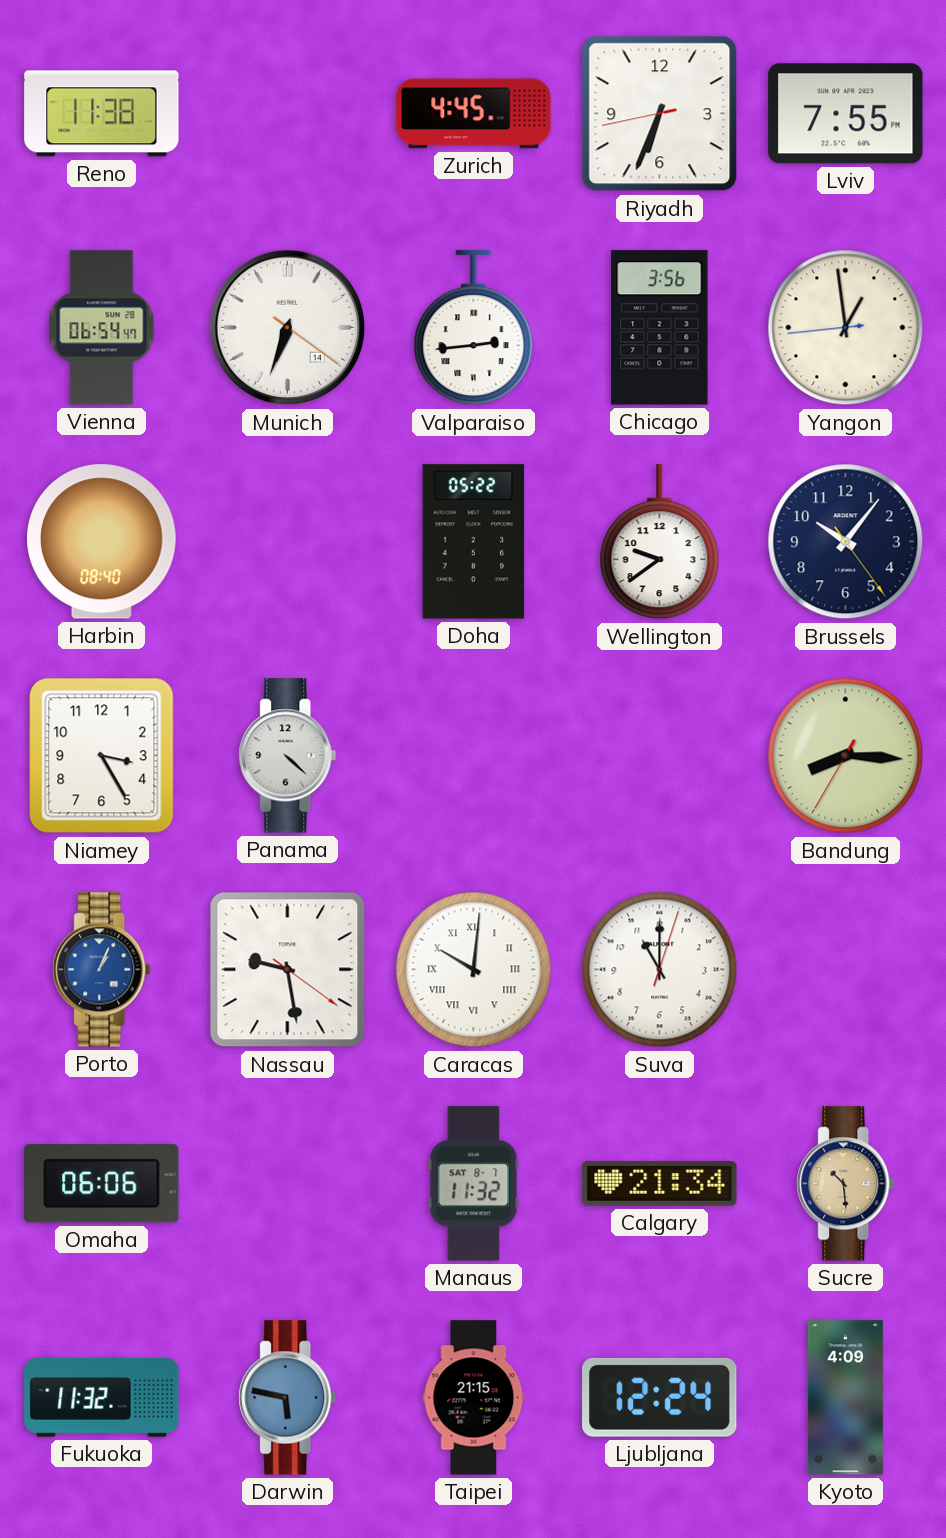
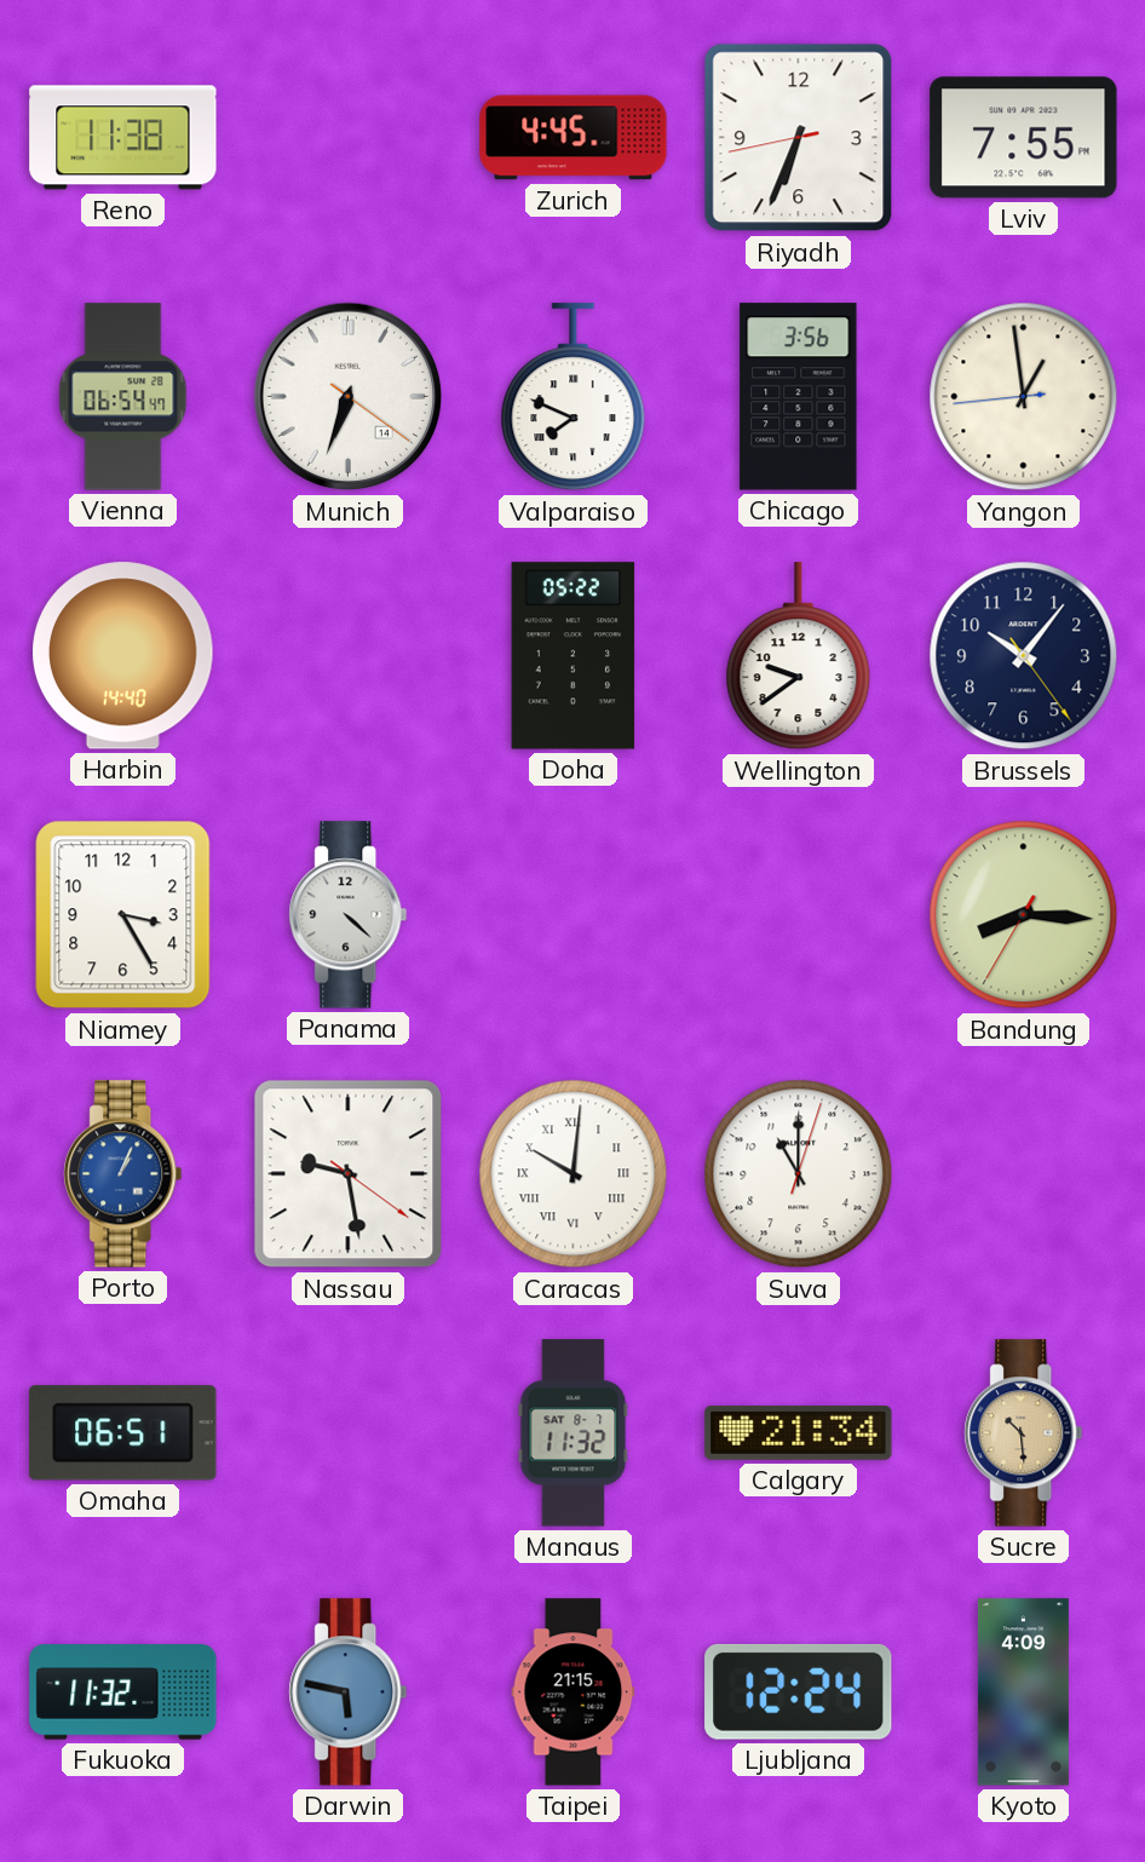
Valparaiso: 2:44 -> 7:49
Harbin: 08:40 -> 14:40
Omaha: 06:06 -> 06:51
